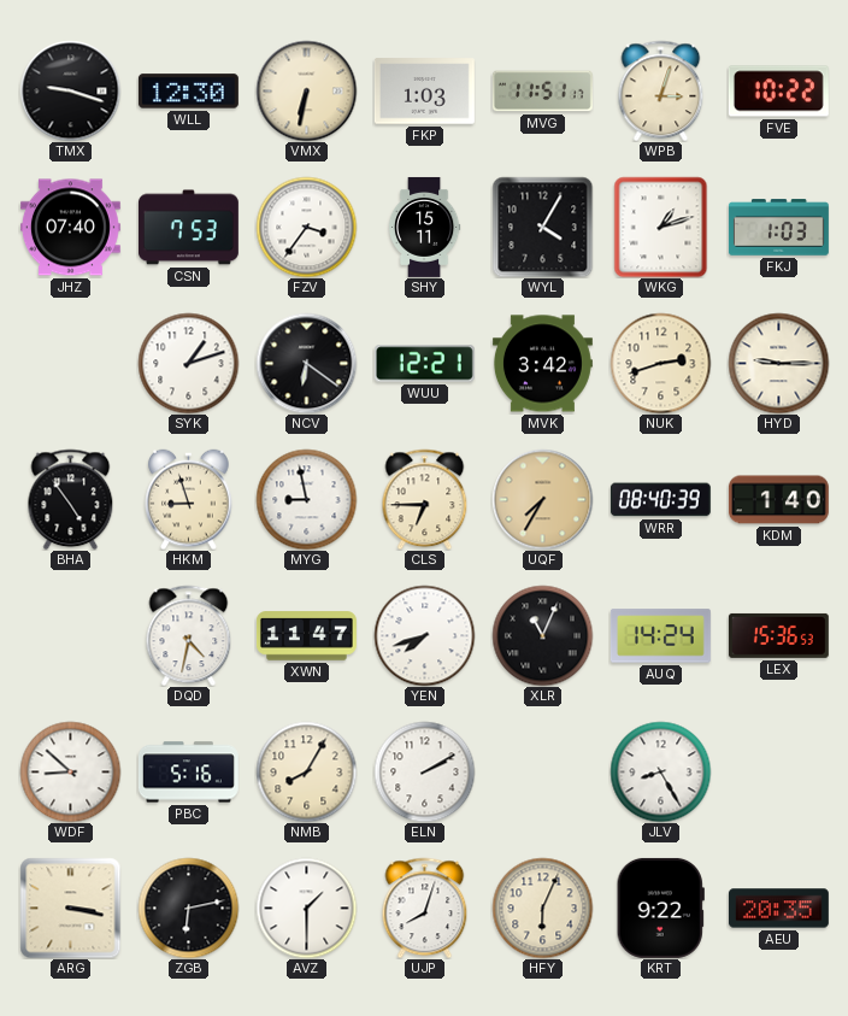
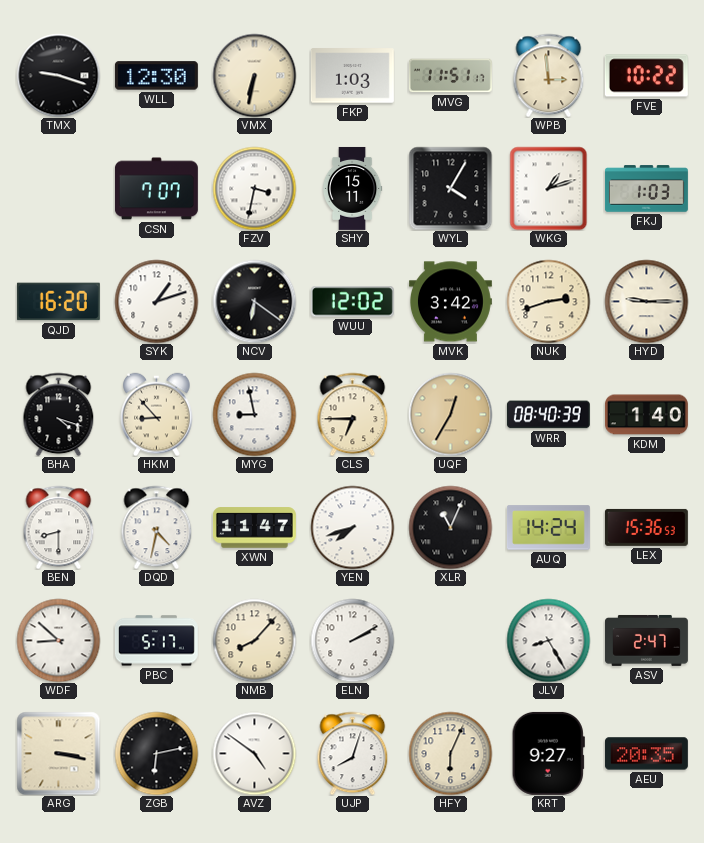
WPB: 3:03 -> 2:59
JHZ: 07:40 -> none
CSN: 7:53 -> 7:07
FZV: 3:36 -> 3:32
QJD: none -> 16:20
WUU: 12:21 -> 12:02
BHA: 4:54 -> 4:18
HKM: 8:57 -> 8:53
UQF: 7:35 -> 12:35
BEN: none -> 8:30
PBC: 5:16 -> 5:17
NMB: 8:05 -> 8:07
ASV: none -> 2:47
AVZ: 1:30 -> 4:51
KRT: 9:22 -> 9:27
